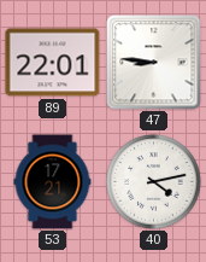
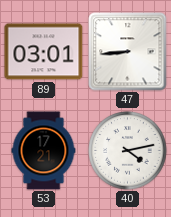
89: 22:01 -> 03:01
47: 8:46 -> 8:44
